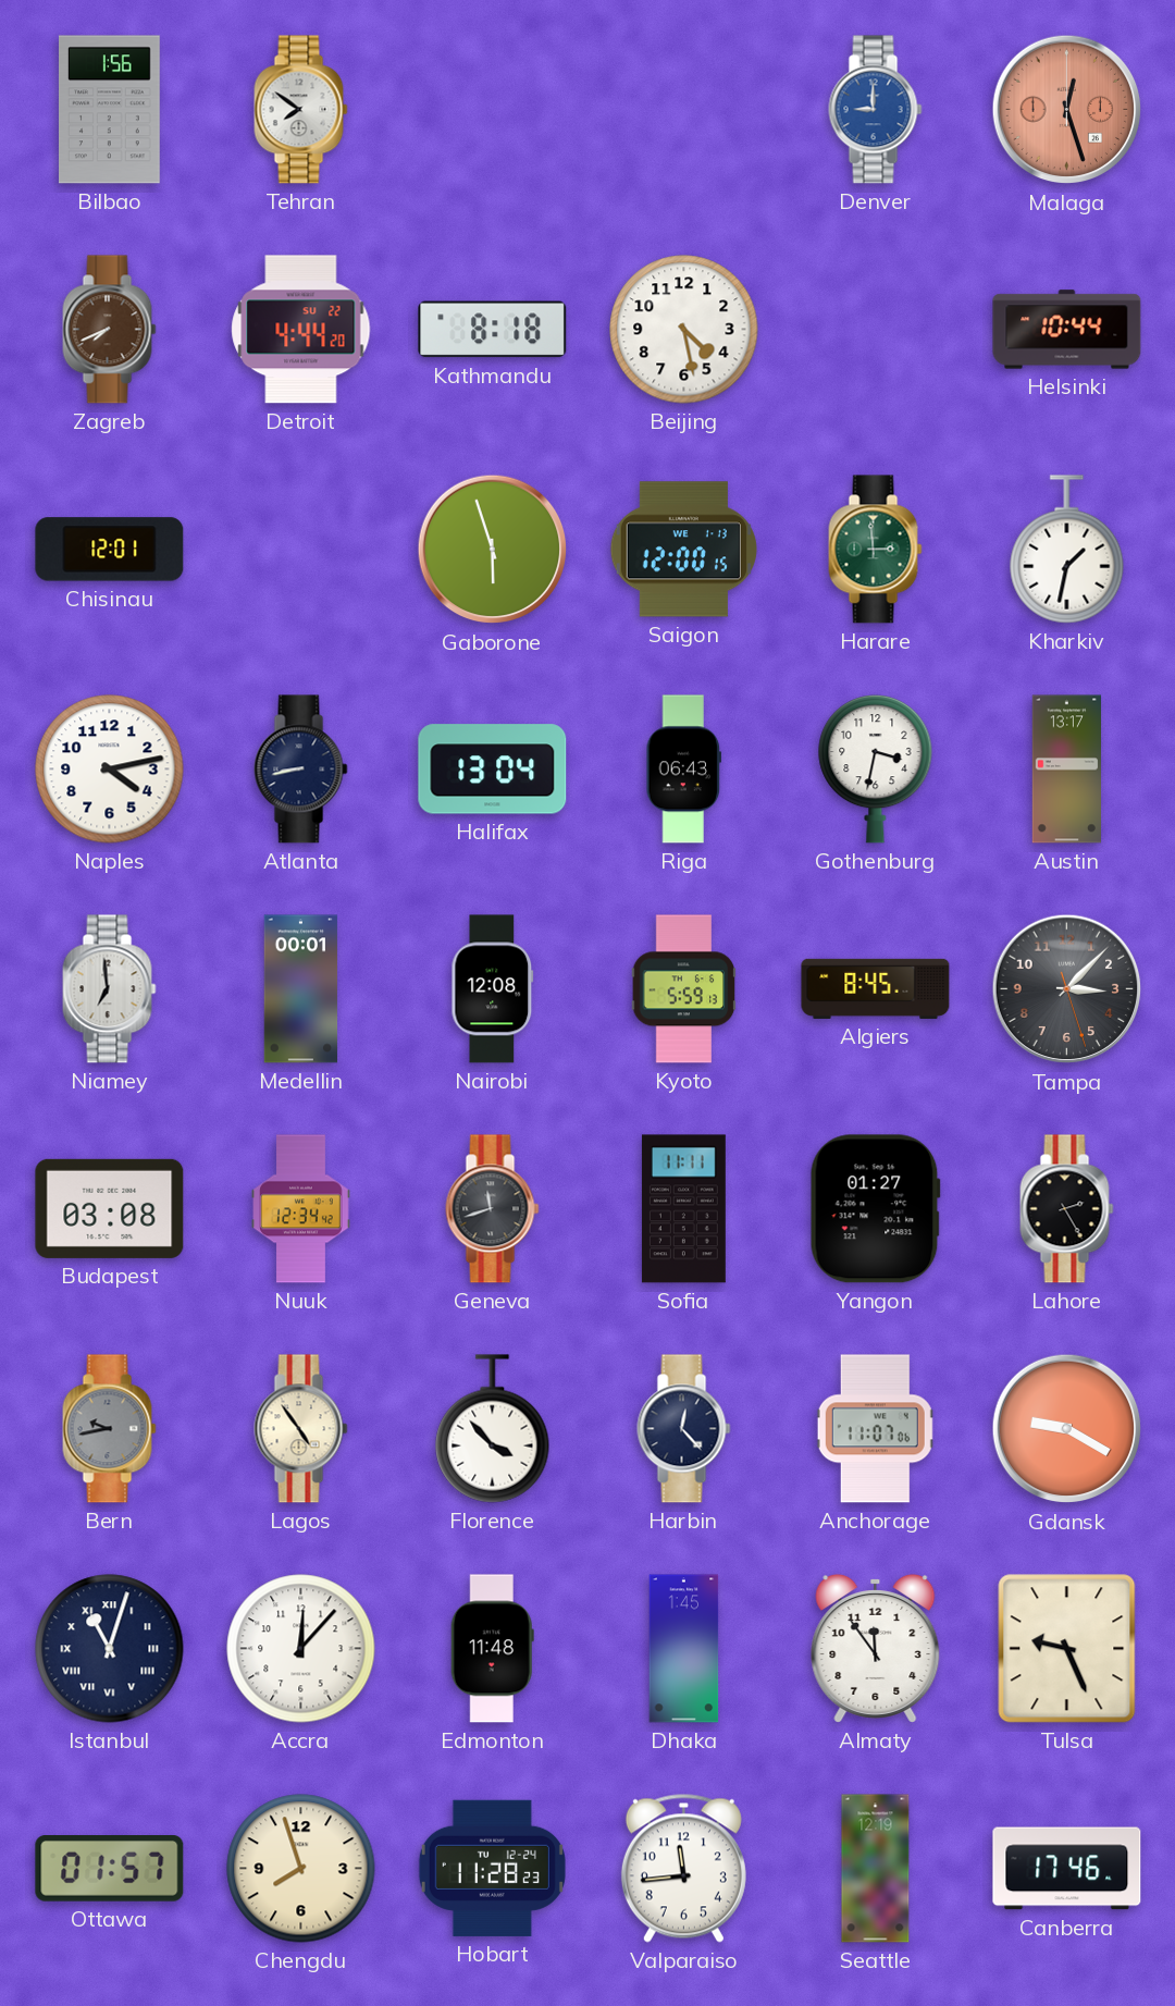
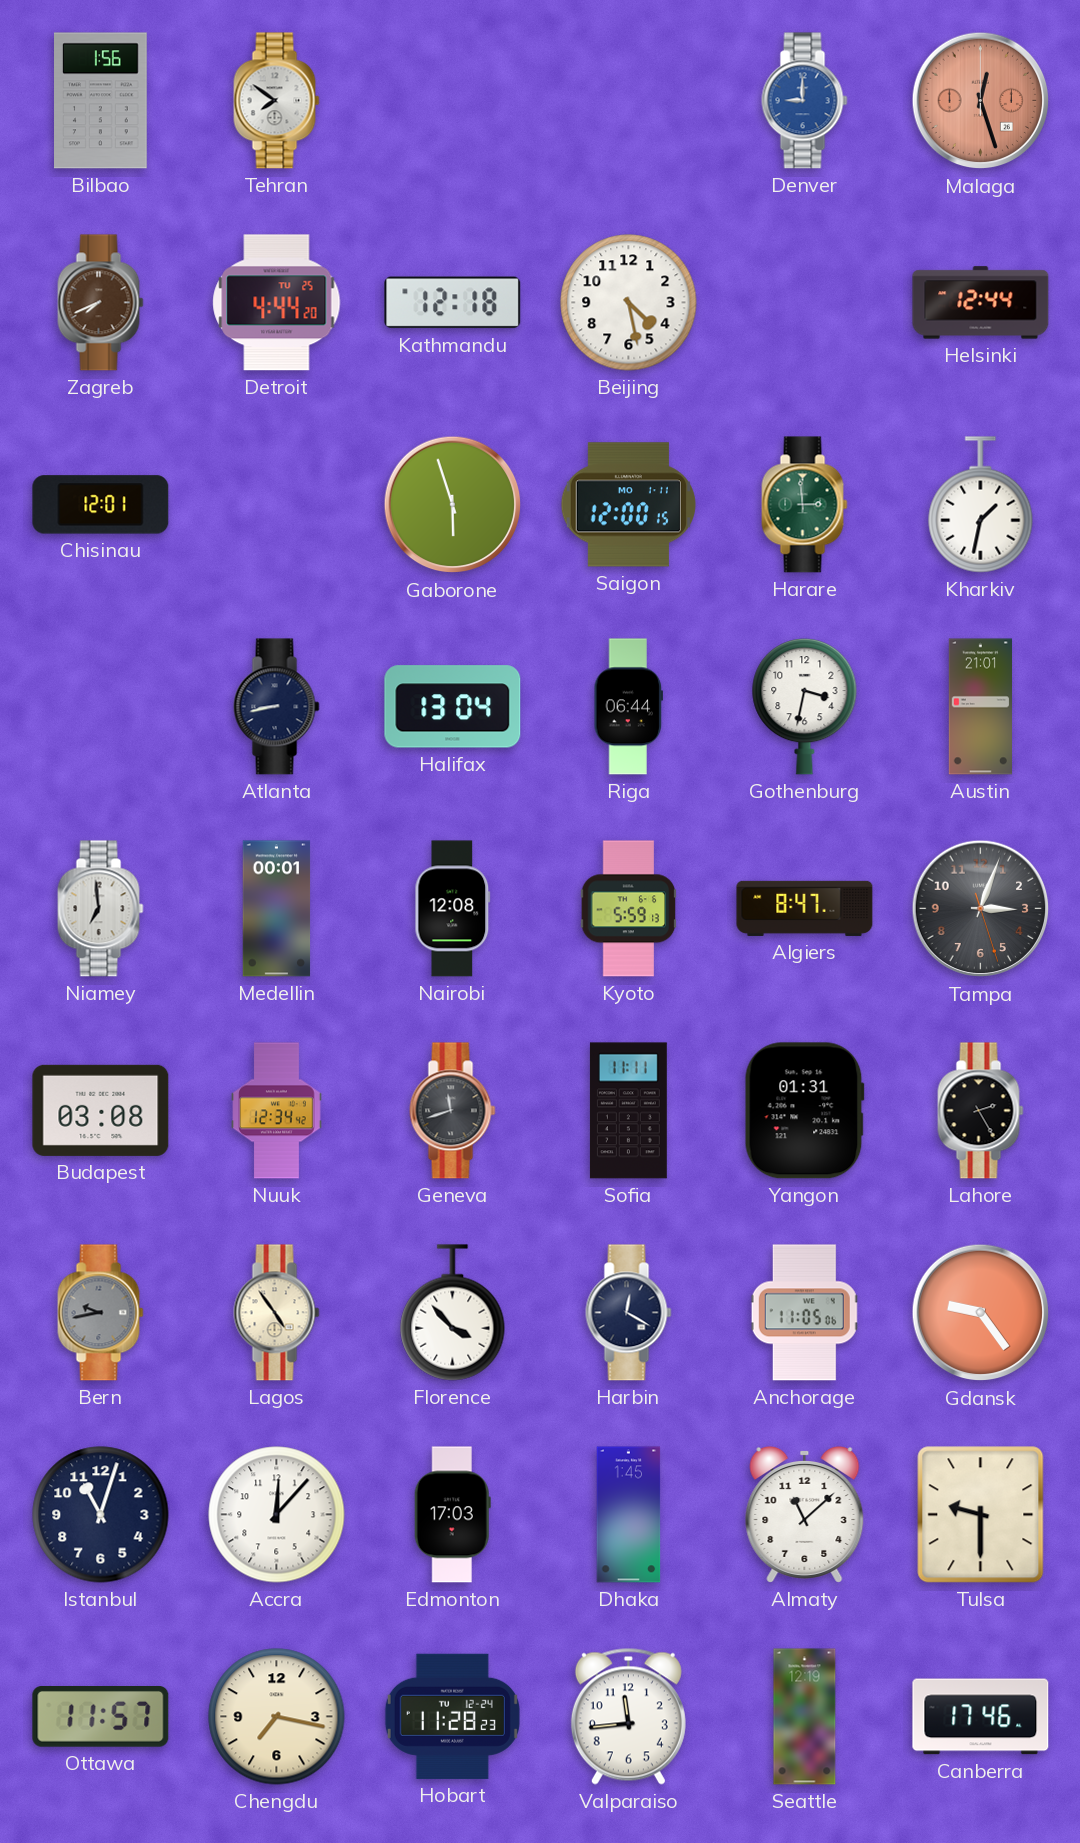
Detroit date: SU 22 -> TU 25
Kathmandu: 8:18 -> 12:18
Helsinki: 10:44 -> 12:44
Saigon date: WE 1-13 -> MO 1-11
Naples: 4:13 -> none
Riga: 06:43 -> 06:44
Austin: 13:17 -> 21:01
Algiers: 8:45 -> 8:47
Tampa: 3:07 -> 3:03
Yangon: 01:27 -> 01:31
Harbin: 12:23 -> 12:20
Anchorage: 11:07 -> 11:05
Gdansk: 9:20 -> 9:24
Istanbul numerals: Roman -> Arabic
Edmonton: 11:48 -> 17:03
Almaty: 11:54 -> 11:08
Tulsa: 9:26 -> 9:30
Ottawa: 01:57 -> 11:57
Chengdu: 7:57 -> 7:17
